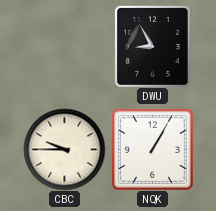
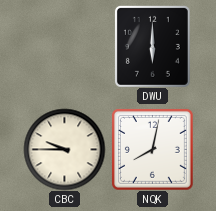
DWU: 8:55 -> 6:00
NQK: 1:05 -> 8:02
